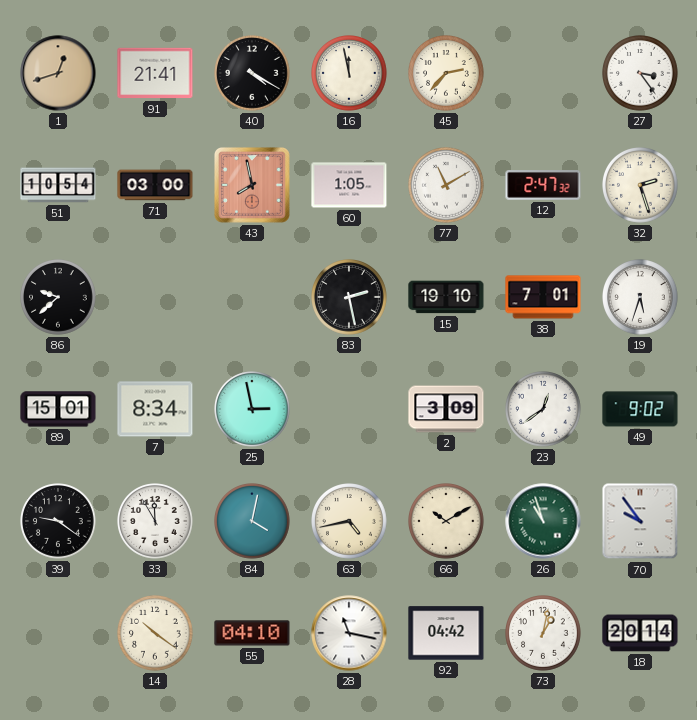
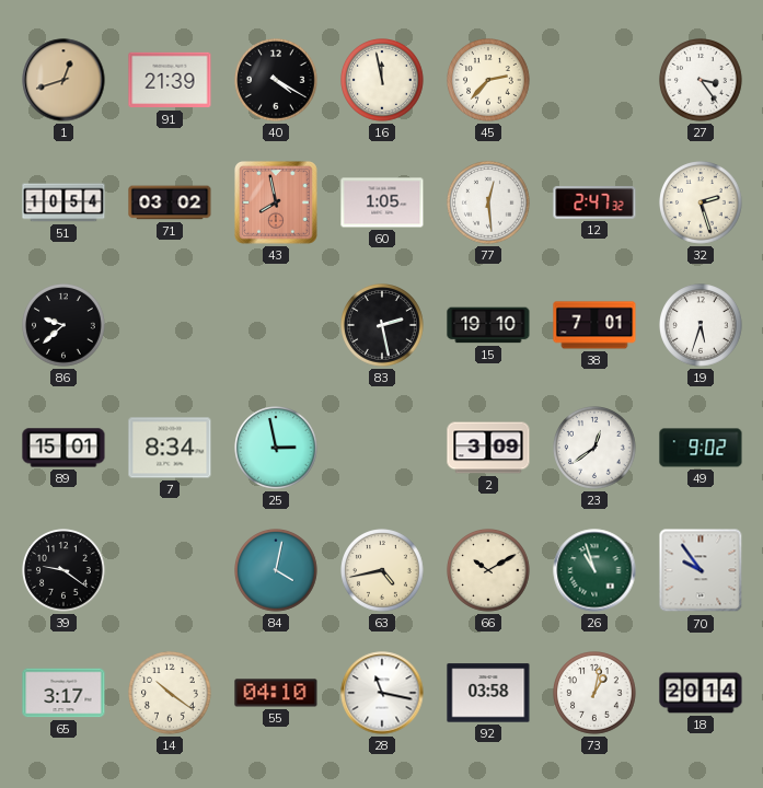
91: 21:41 -> 21:39
71: 03:00 -> 03:02
77: 11:10 -> 12:29
33: 11:55 -> none
65: none -> 3:17
92: 04:42 -> 03:58
